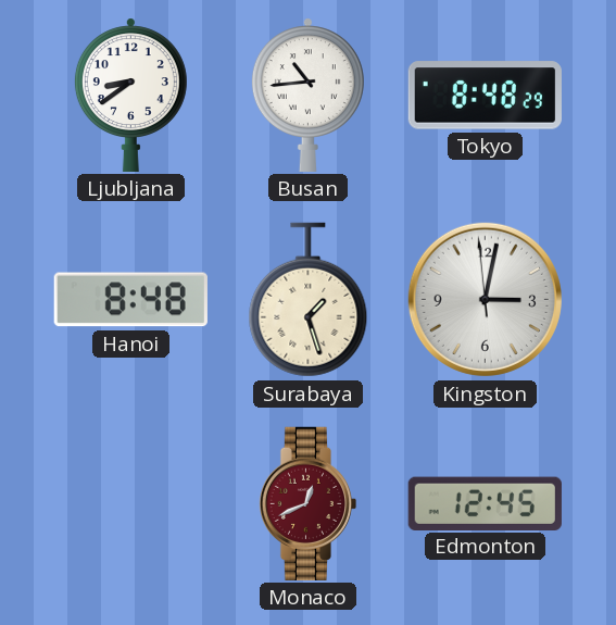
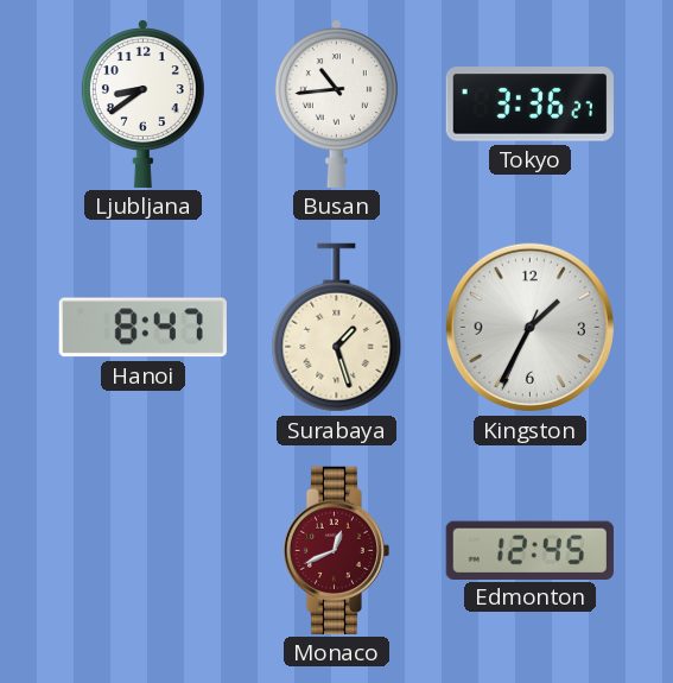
Tokyo: 8:48 -> 3:36
Hanoi: 8:48 -> 8:47
Kingston: 3:01 -> 1:34
